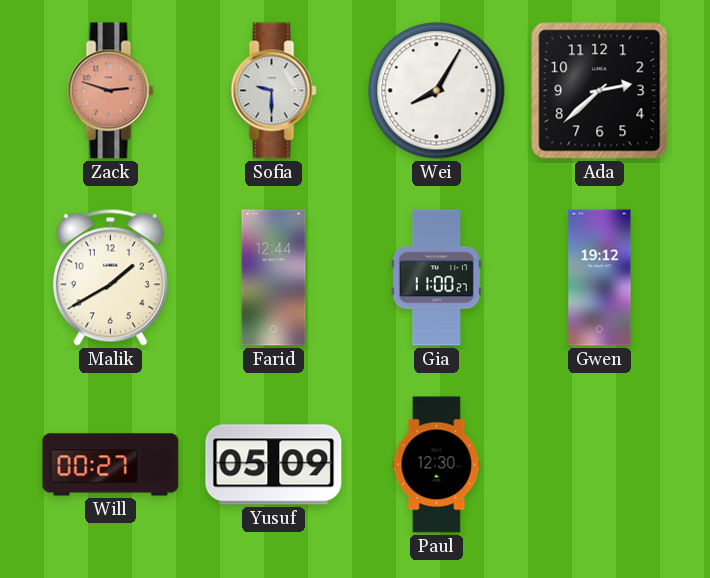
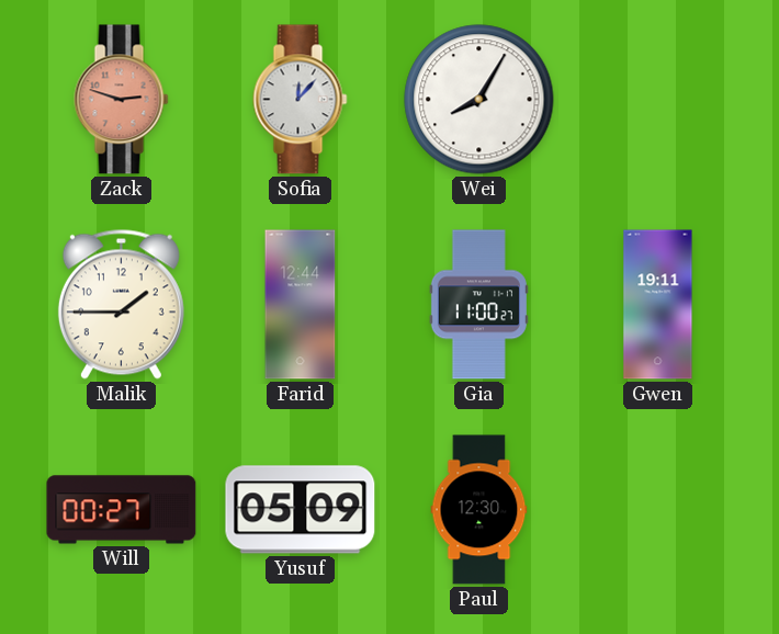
Sofia: 9:30 -> 12:07
Ada: 2:38 -> none
Malik: 1:40 -> 1:45
Gwen: 19:12 -> 19:11
